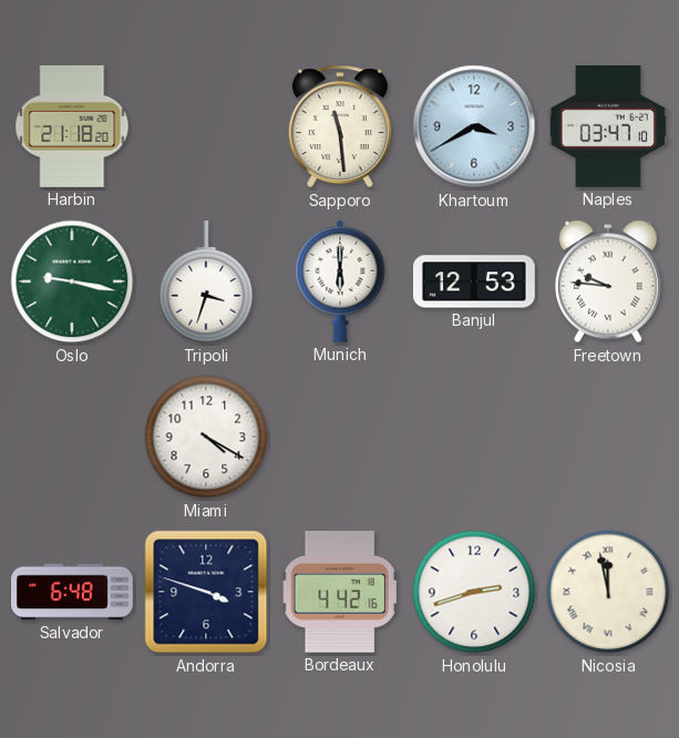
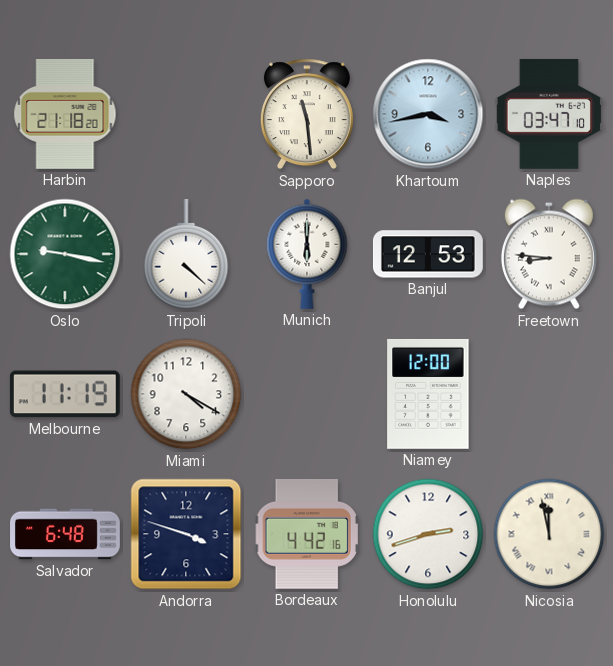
Khartoum: 3:40 -> 3:43
Tripoli: 3:33 -> 4:22
Freetown: 9:46 -> 8:46
Melbourne: none -> 11:19
Niamey: none -> 12:00
